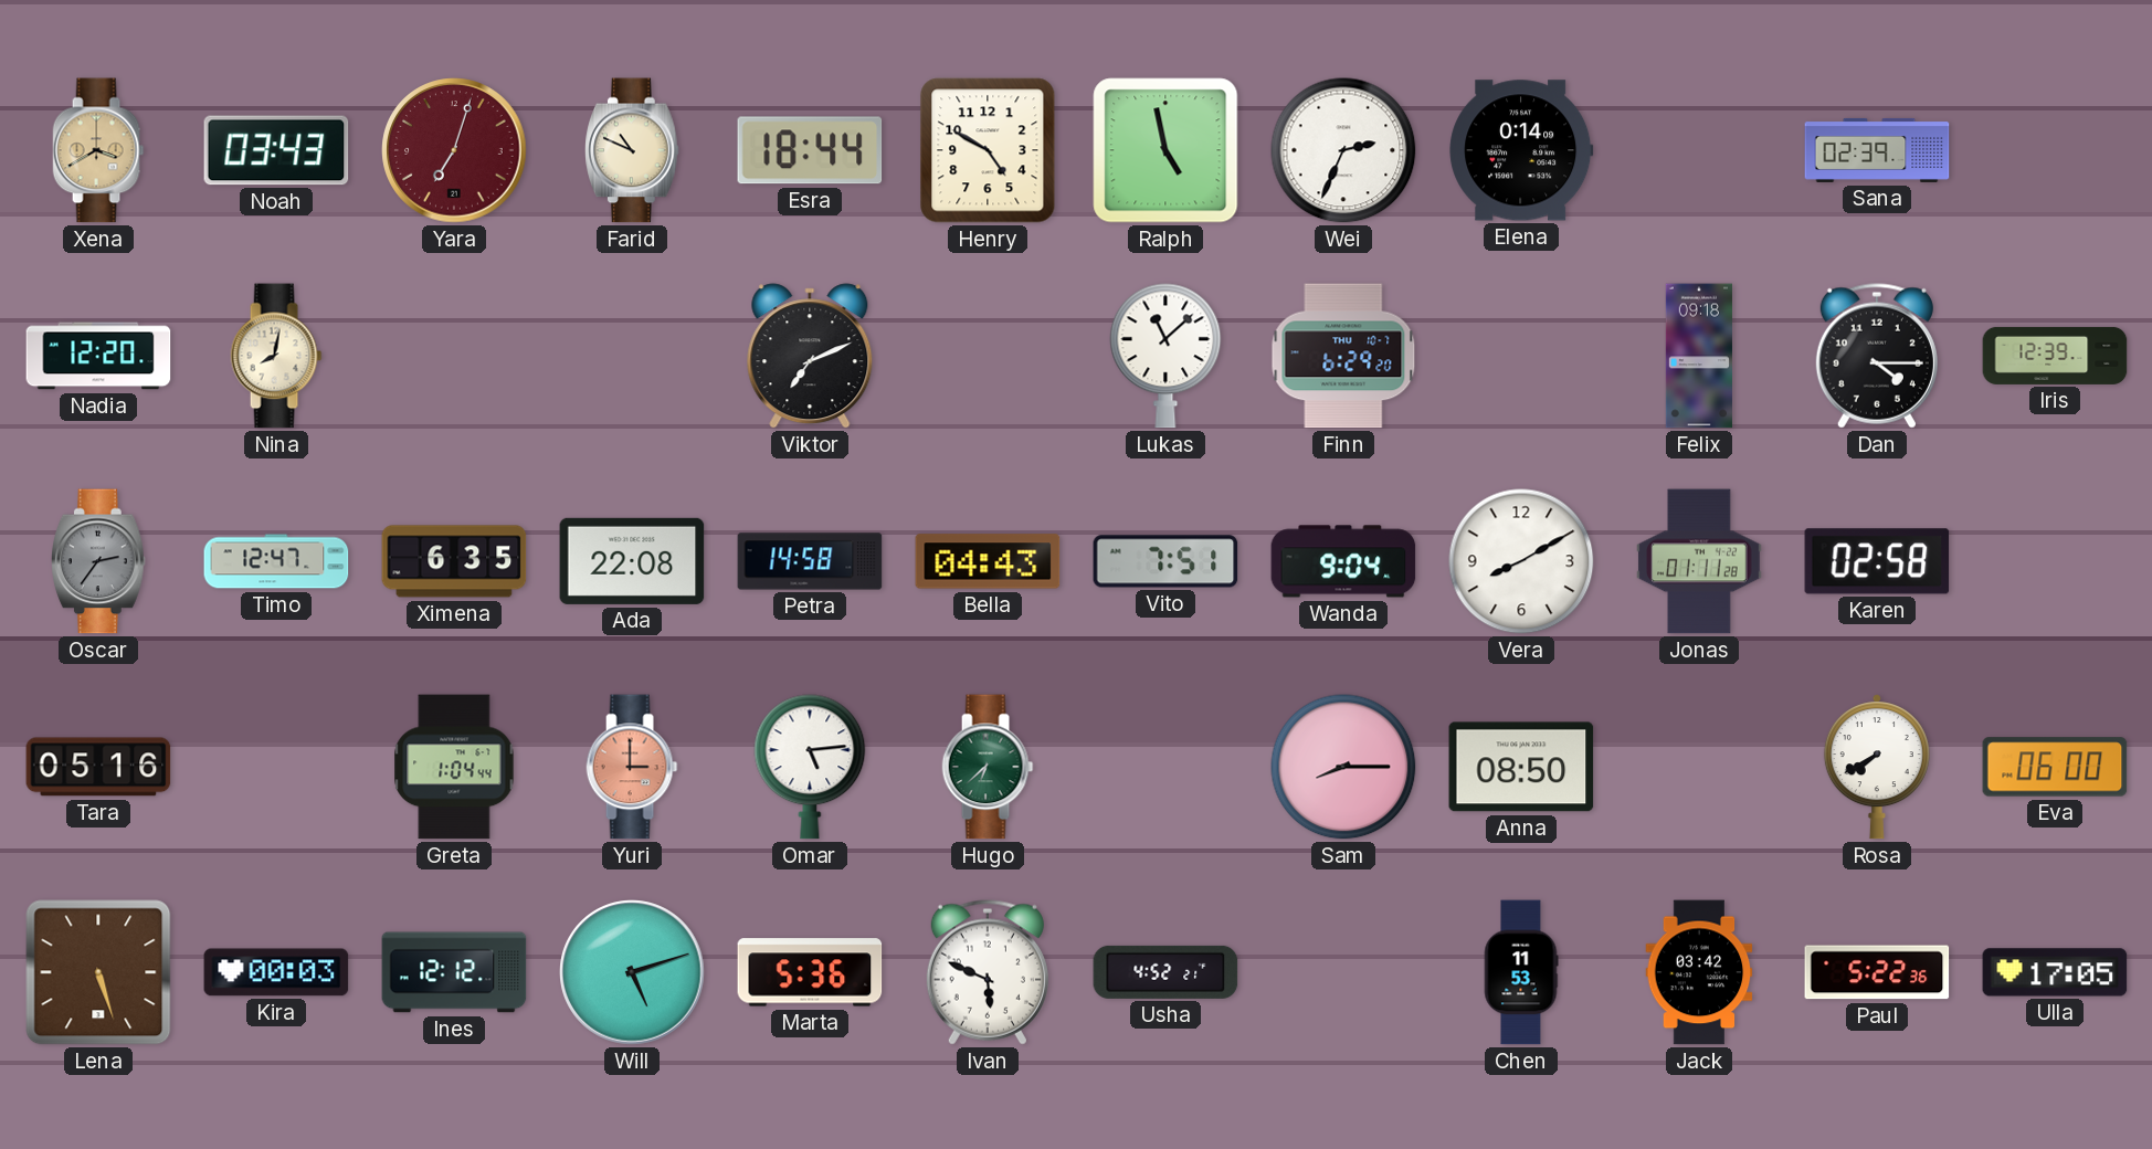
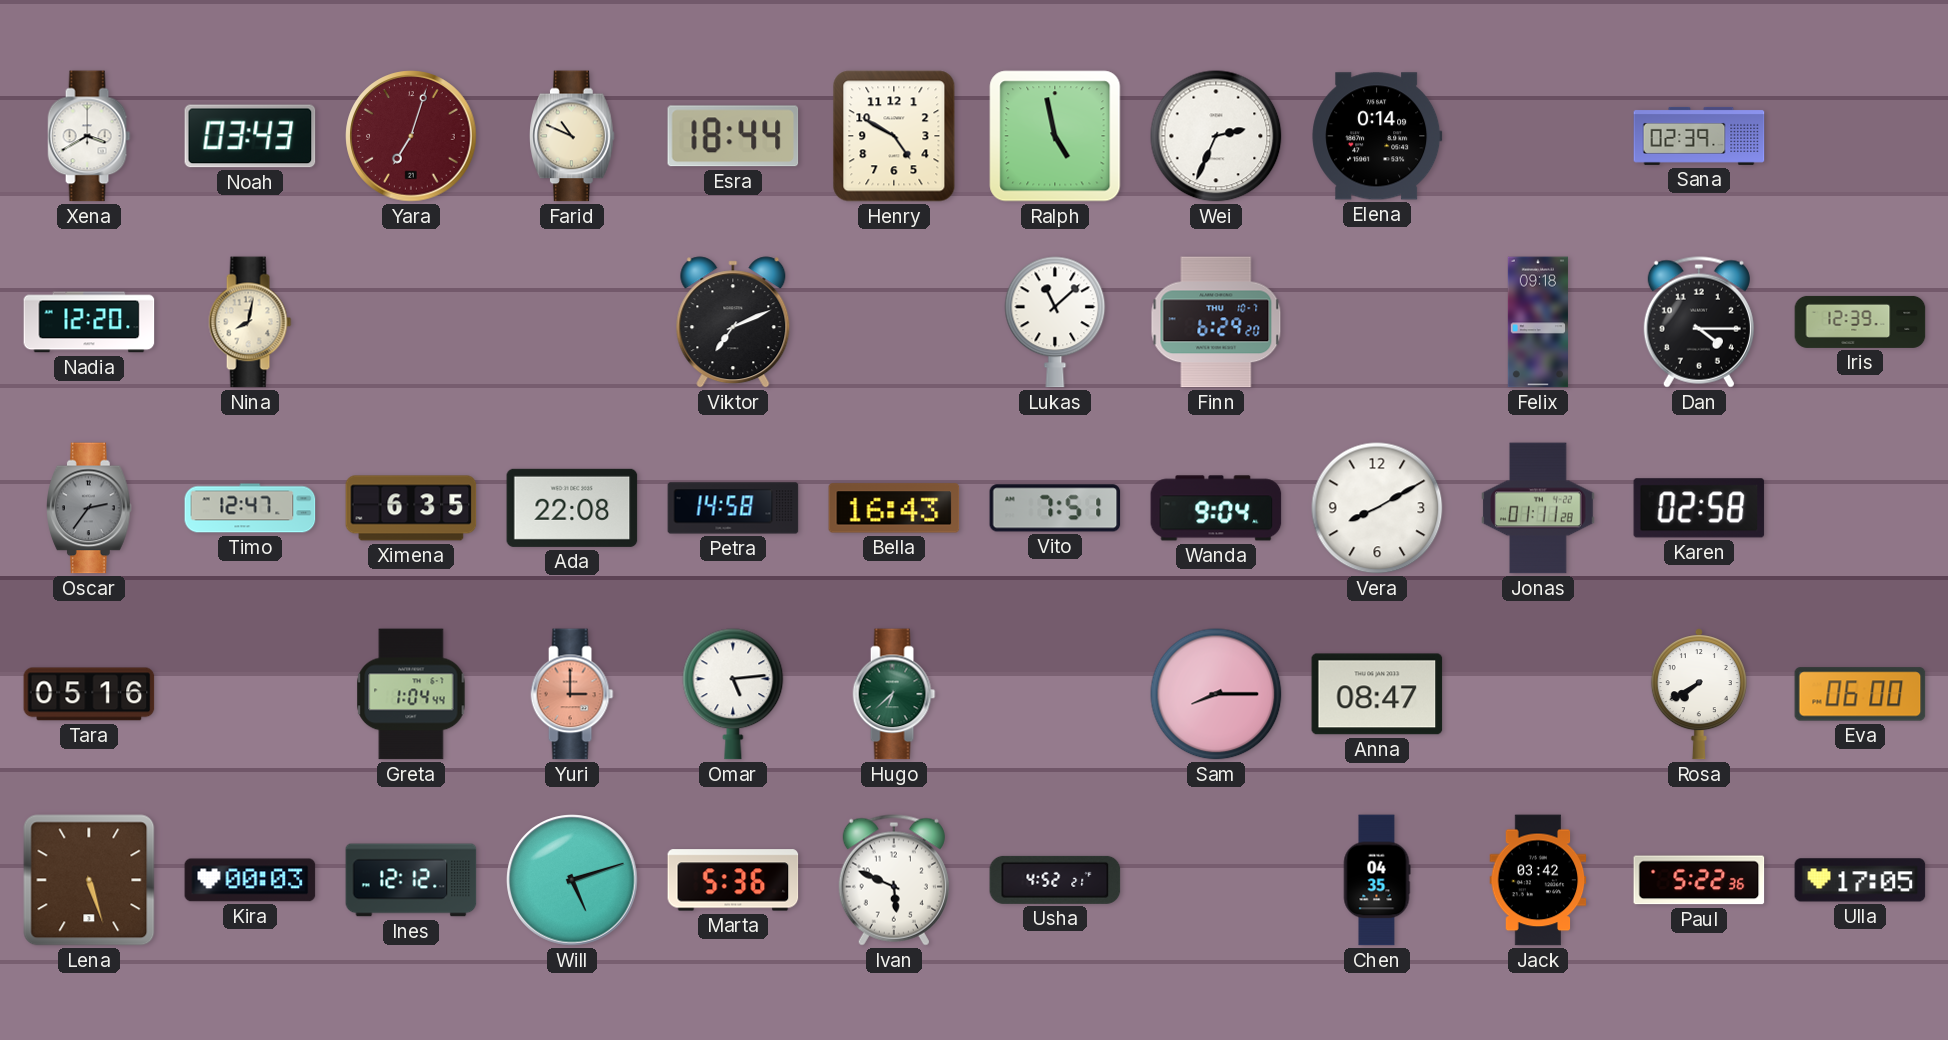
Xena dial: champagne -> white
Bella: 04:43 -> 16:43
Anna: 08:50 -> 08:47
Chen: 11:53 -> 04:35
